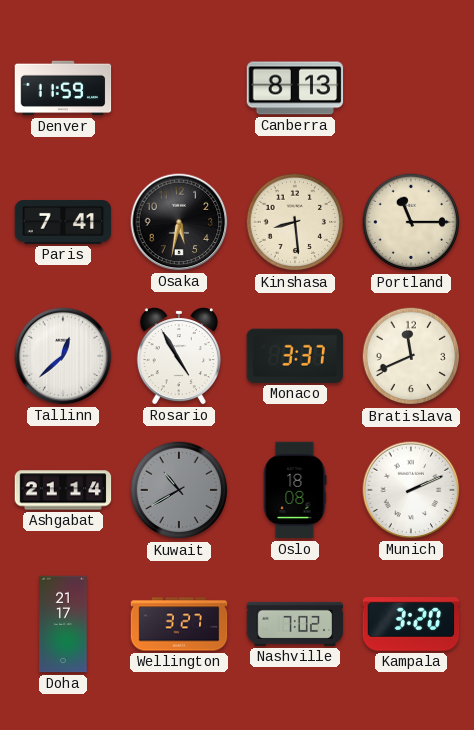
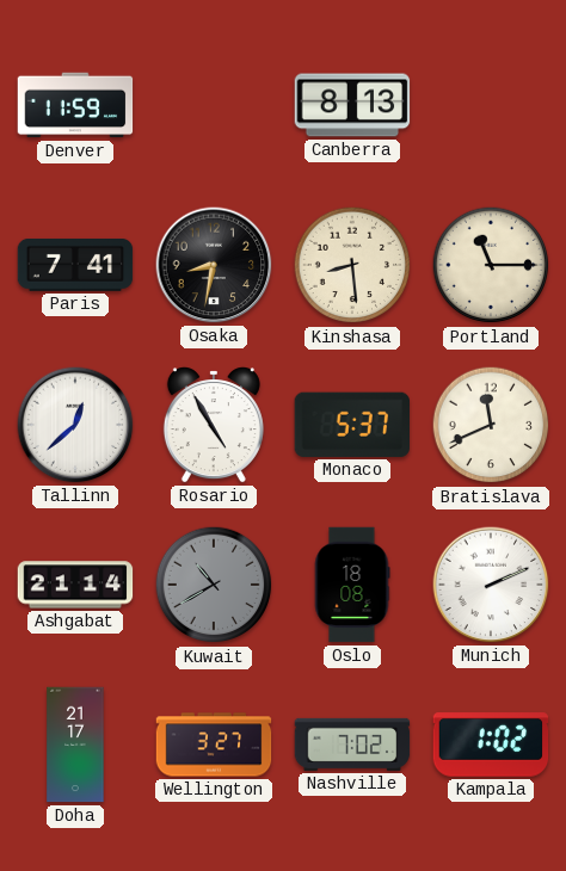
Osaka: 5:32 -> 8:32
Monaco: 3:37 -> 5:37
Kampala: 3:20 -> 1:02
